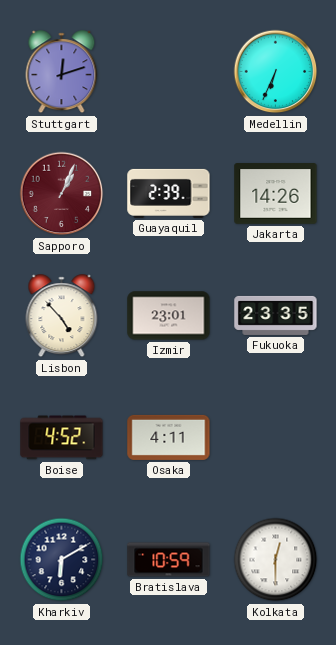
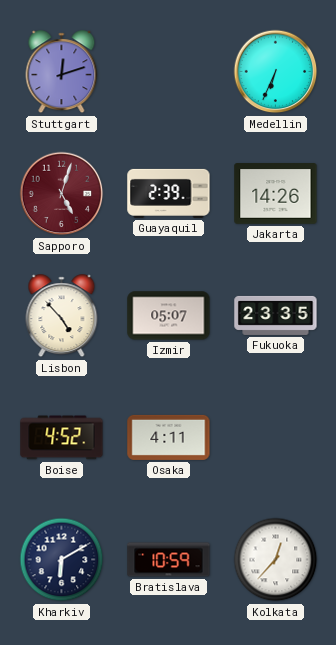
Sapporo: 1:04 -> 5:03
Izmir: 23:01 -> 05:07
Kolkata: 12:30 -> 12:37
